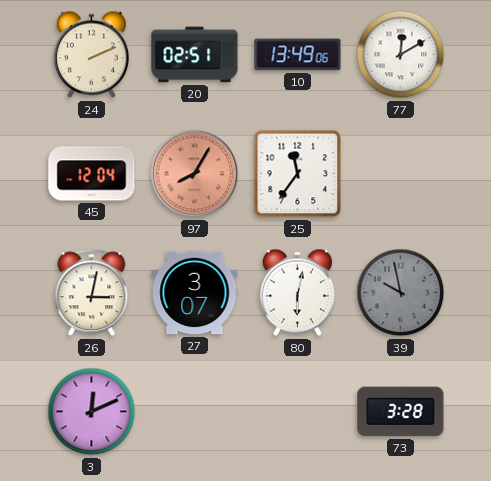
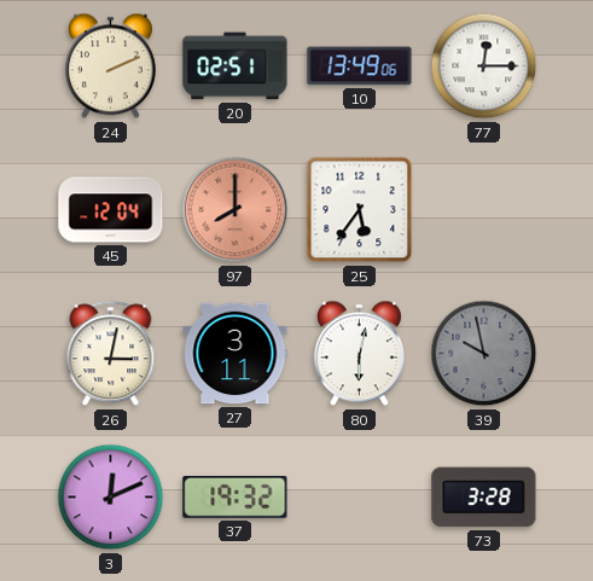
77: 12:10 -> 12:15
97: 8:05 -> 8:00
25: 11:36 -> 5:36
27: 3:07 -> 3:11
37: none -> 19:32
